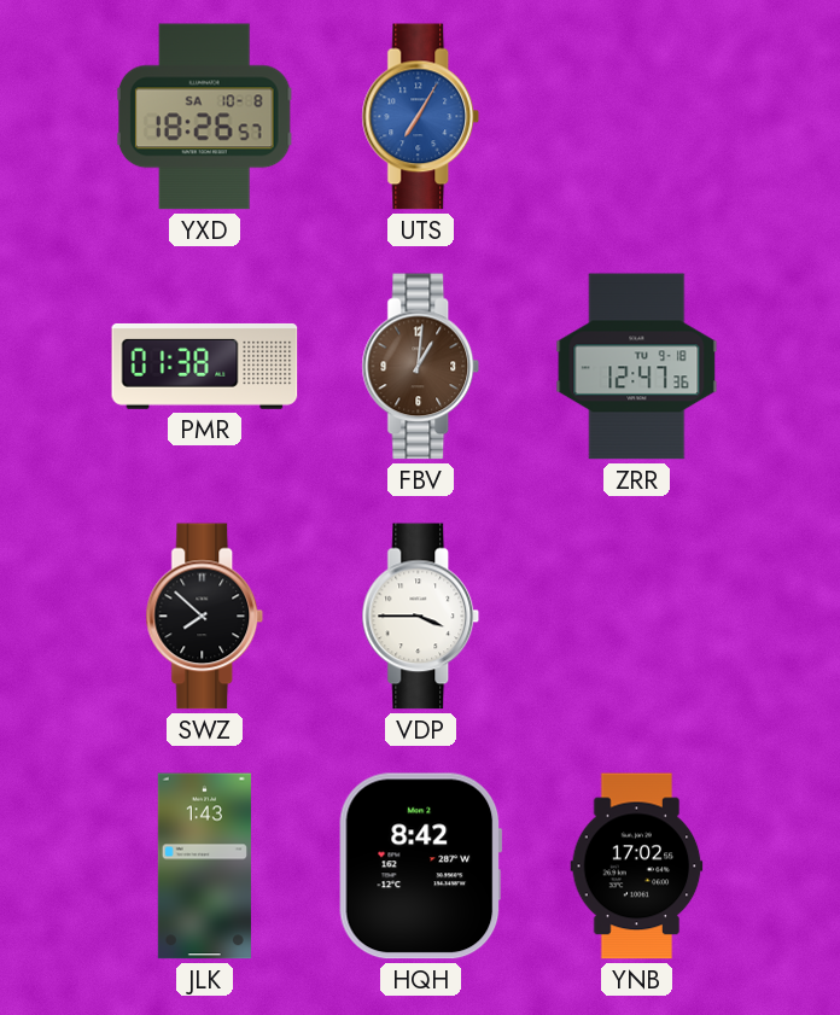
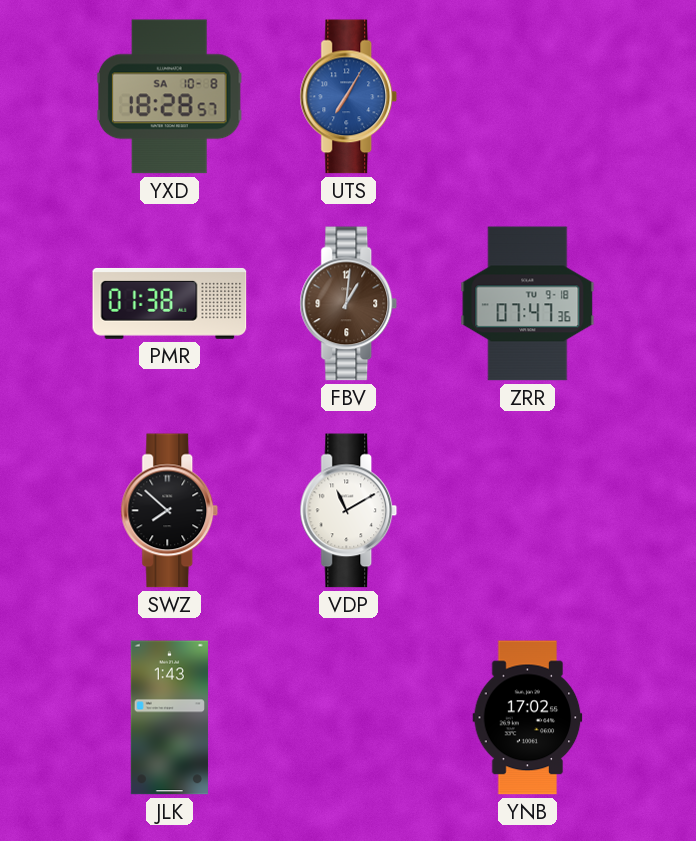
YXD: 18:26 -> 18:28
ZRR: 12:47 -> 07:47
VDP: 3:45 -> 11:10
HQH: 8:42 -> none
